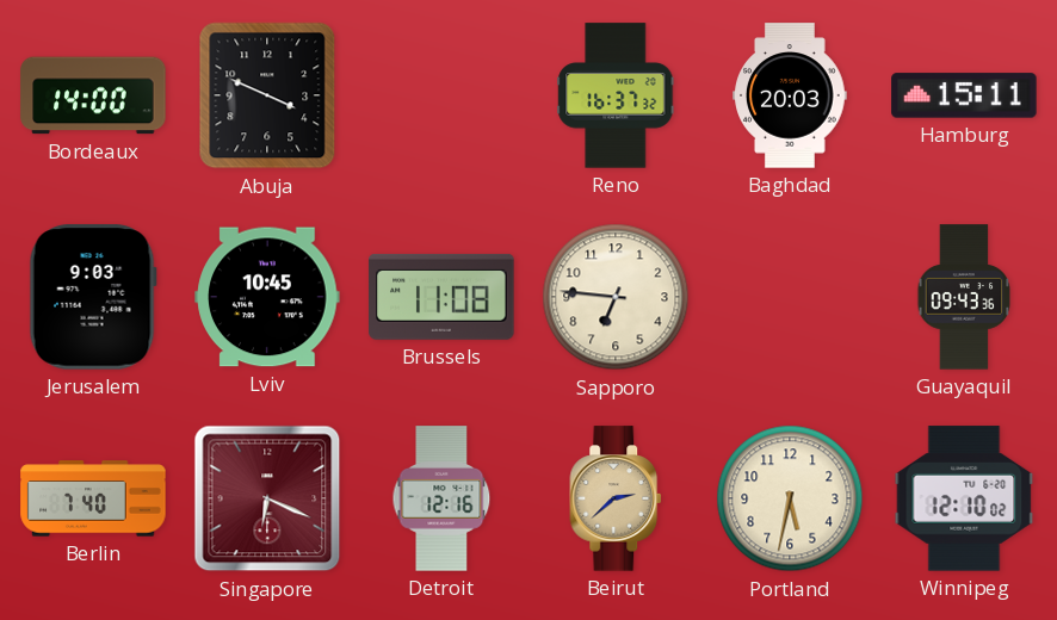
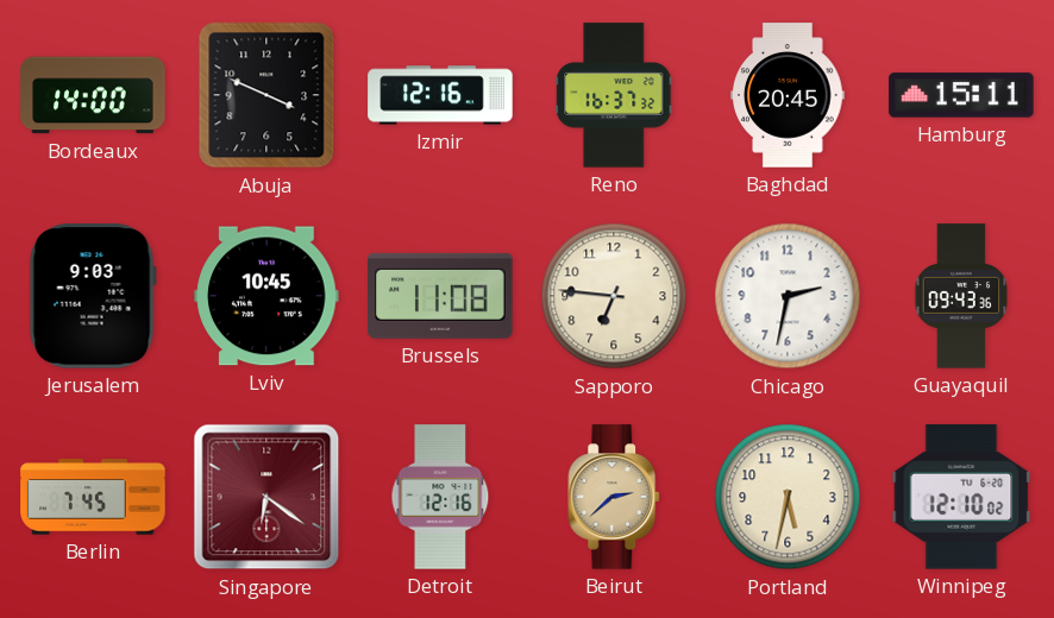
Izmir: none -> 12:16
Baghdad: 20:03 -> 20:45
Chicago: none -> 2:32
Berlin: 7:40 -> 7:45
Singapore: 6:19 -> 6:21
